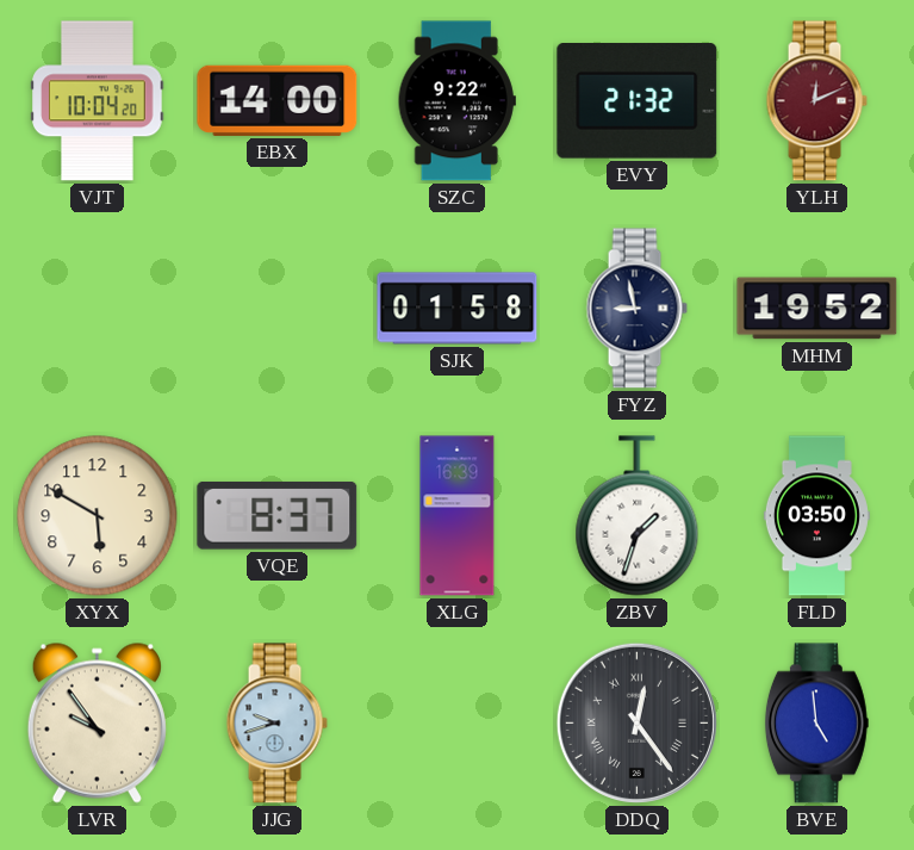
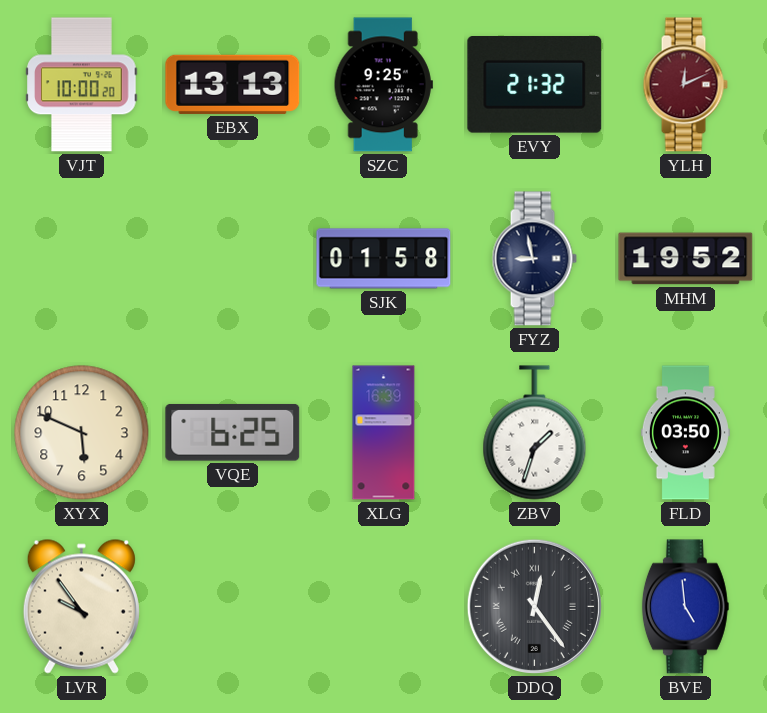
VJT: 10:04 -> 10:00
EBX: 14:00 -> 13:13
SZC: 9:22 -> 9:25
XYX: 5:50 -> 5:49
VQE: 8:37 -> 6:25
JJG: 9:42 -> none
